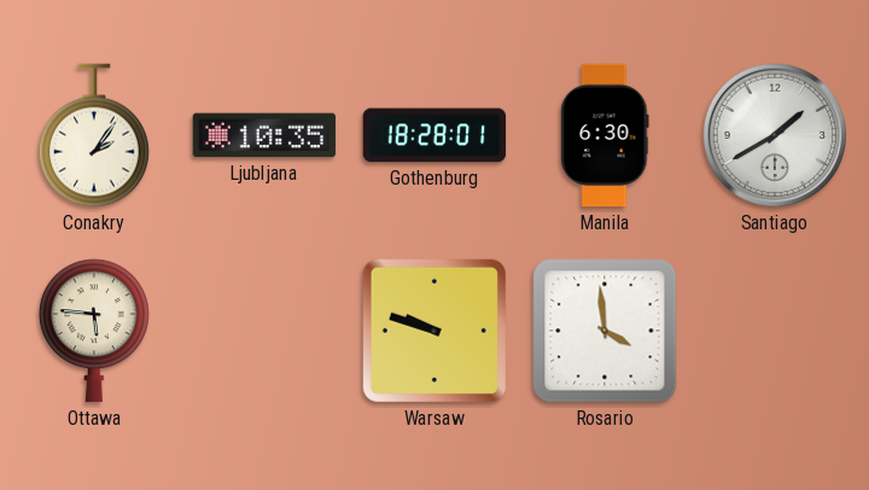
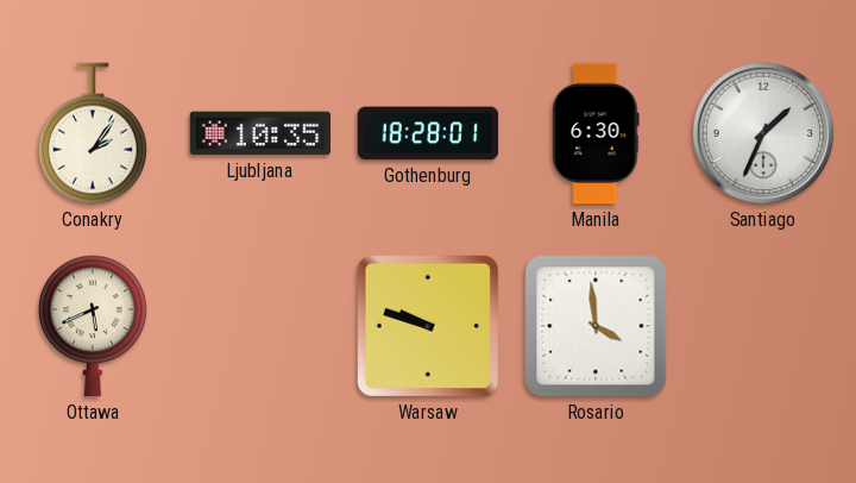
Santiago: 1:40 -> 1:34
Ottawa: 5:46 -> 5:41
